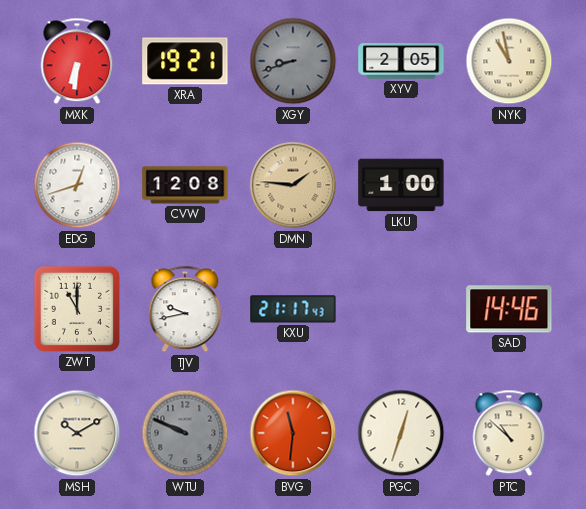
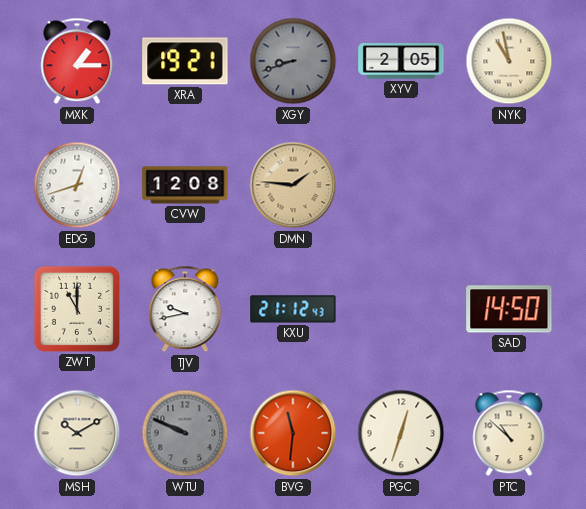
MXK: 6:31 -> 1:15
LKU: 1:00 -> none
KXU: 21:17 -> 21:12
SAD: 14:46 -> 14:50
